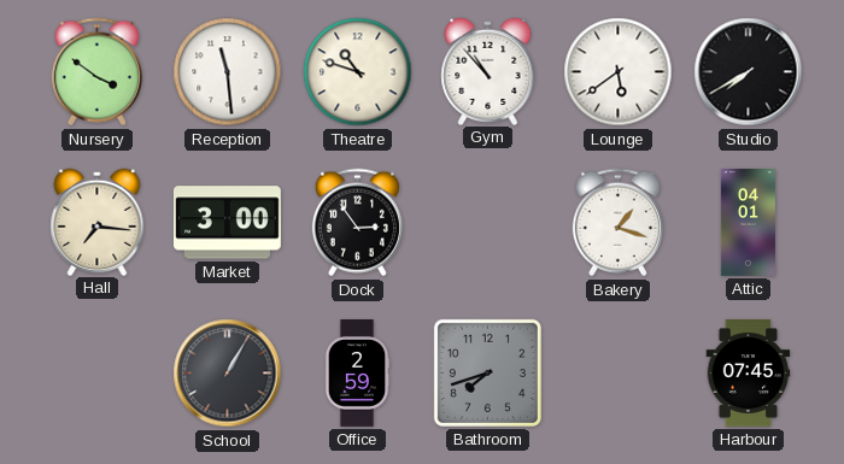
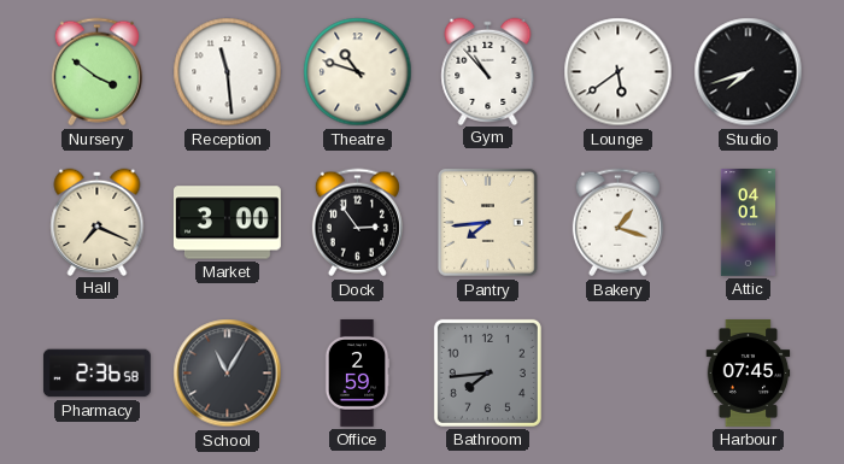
Studio: 7:40 -> 7:42
Hall: 7:16 -> 7:19
Pantry: none -> 7:44
Pharmacy: none -> 2:36
School: 1:05 -> 11:05
Bathroom: 7:42 -> 7:44
